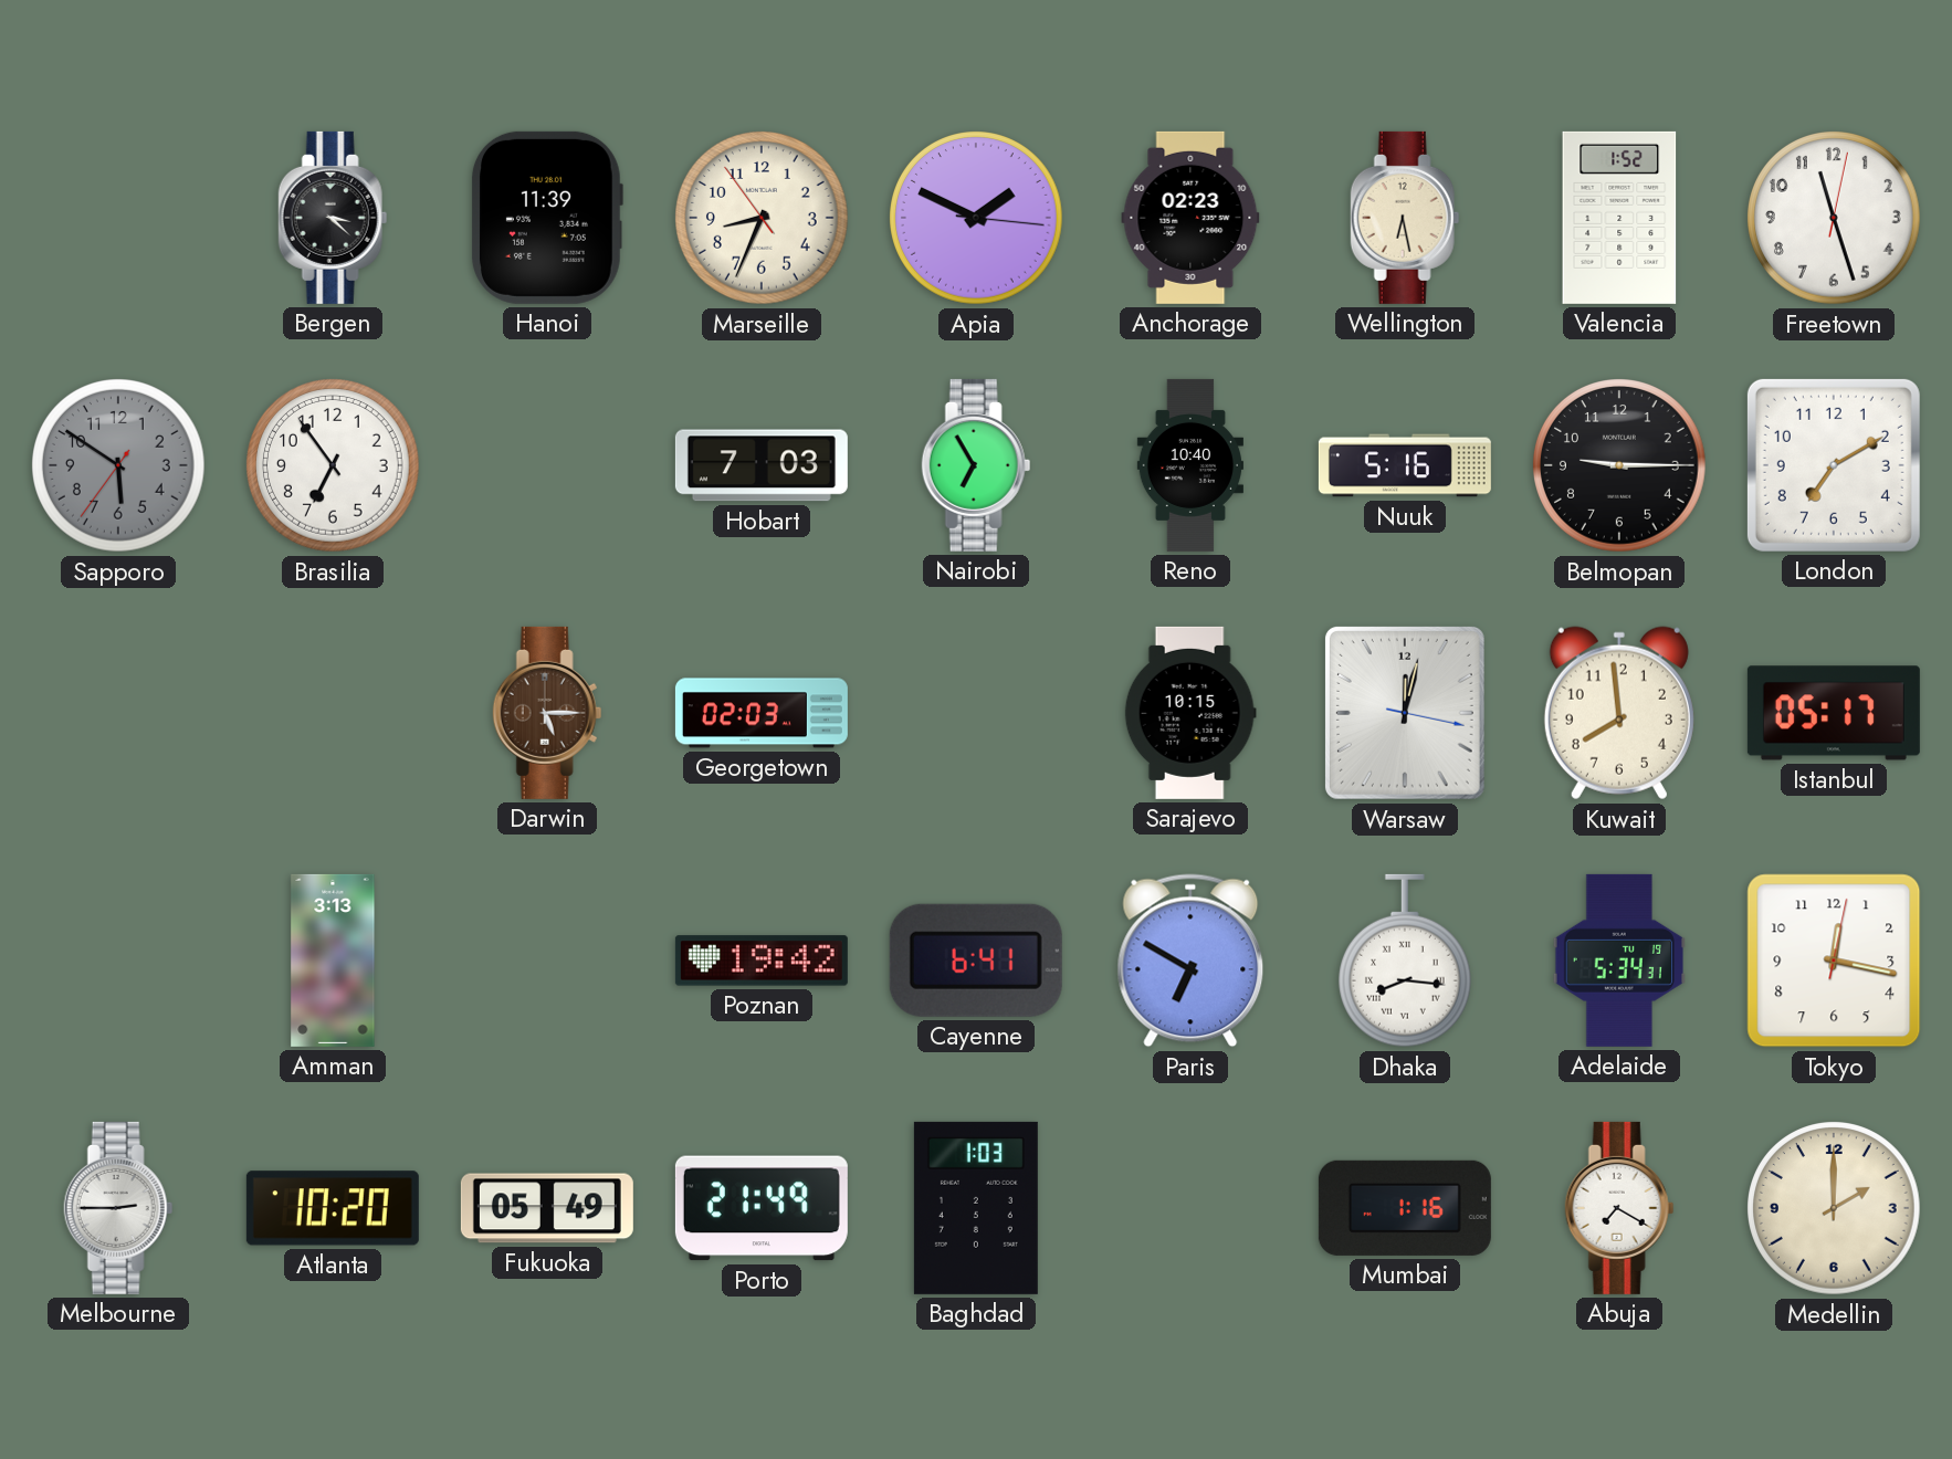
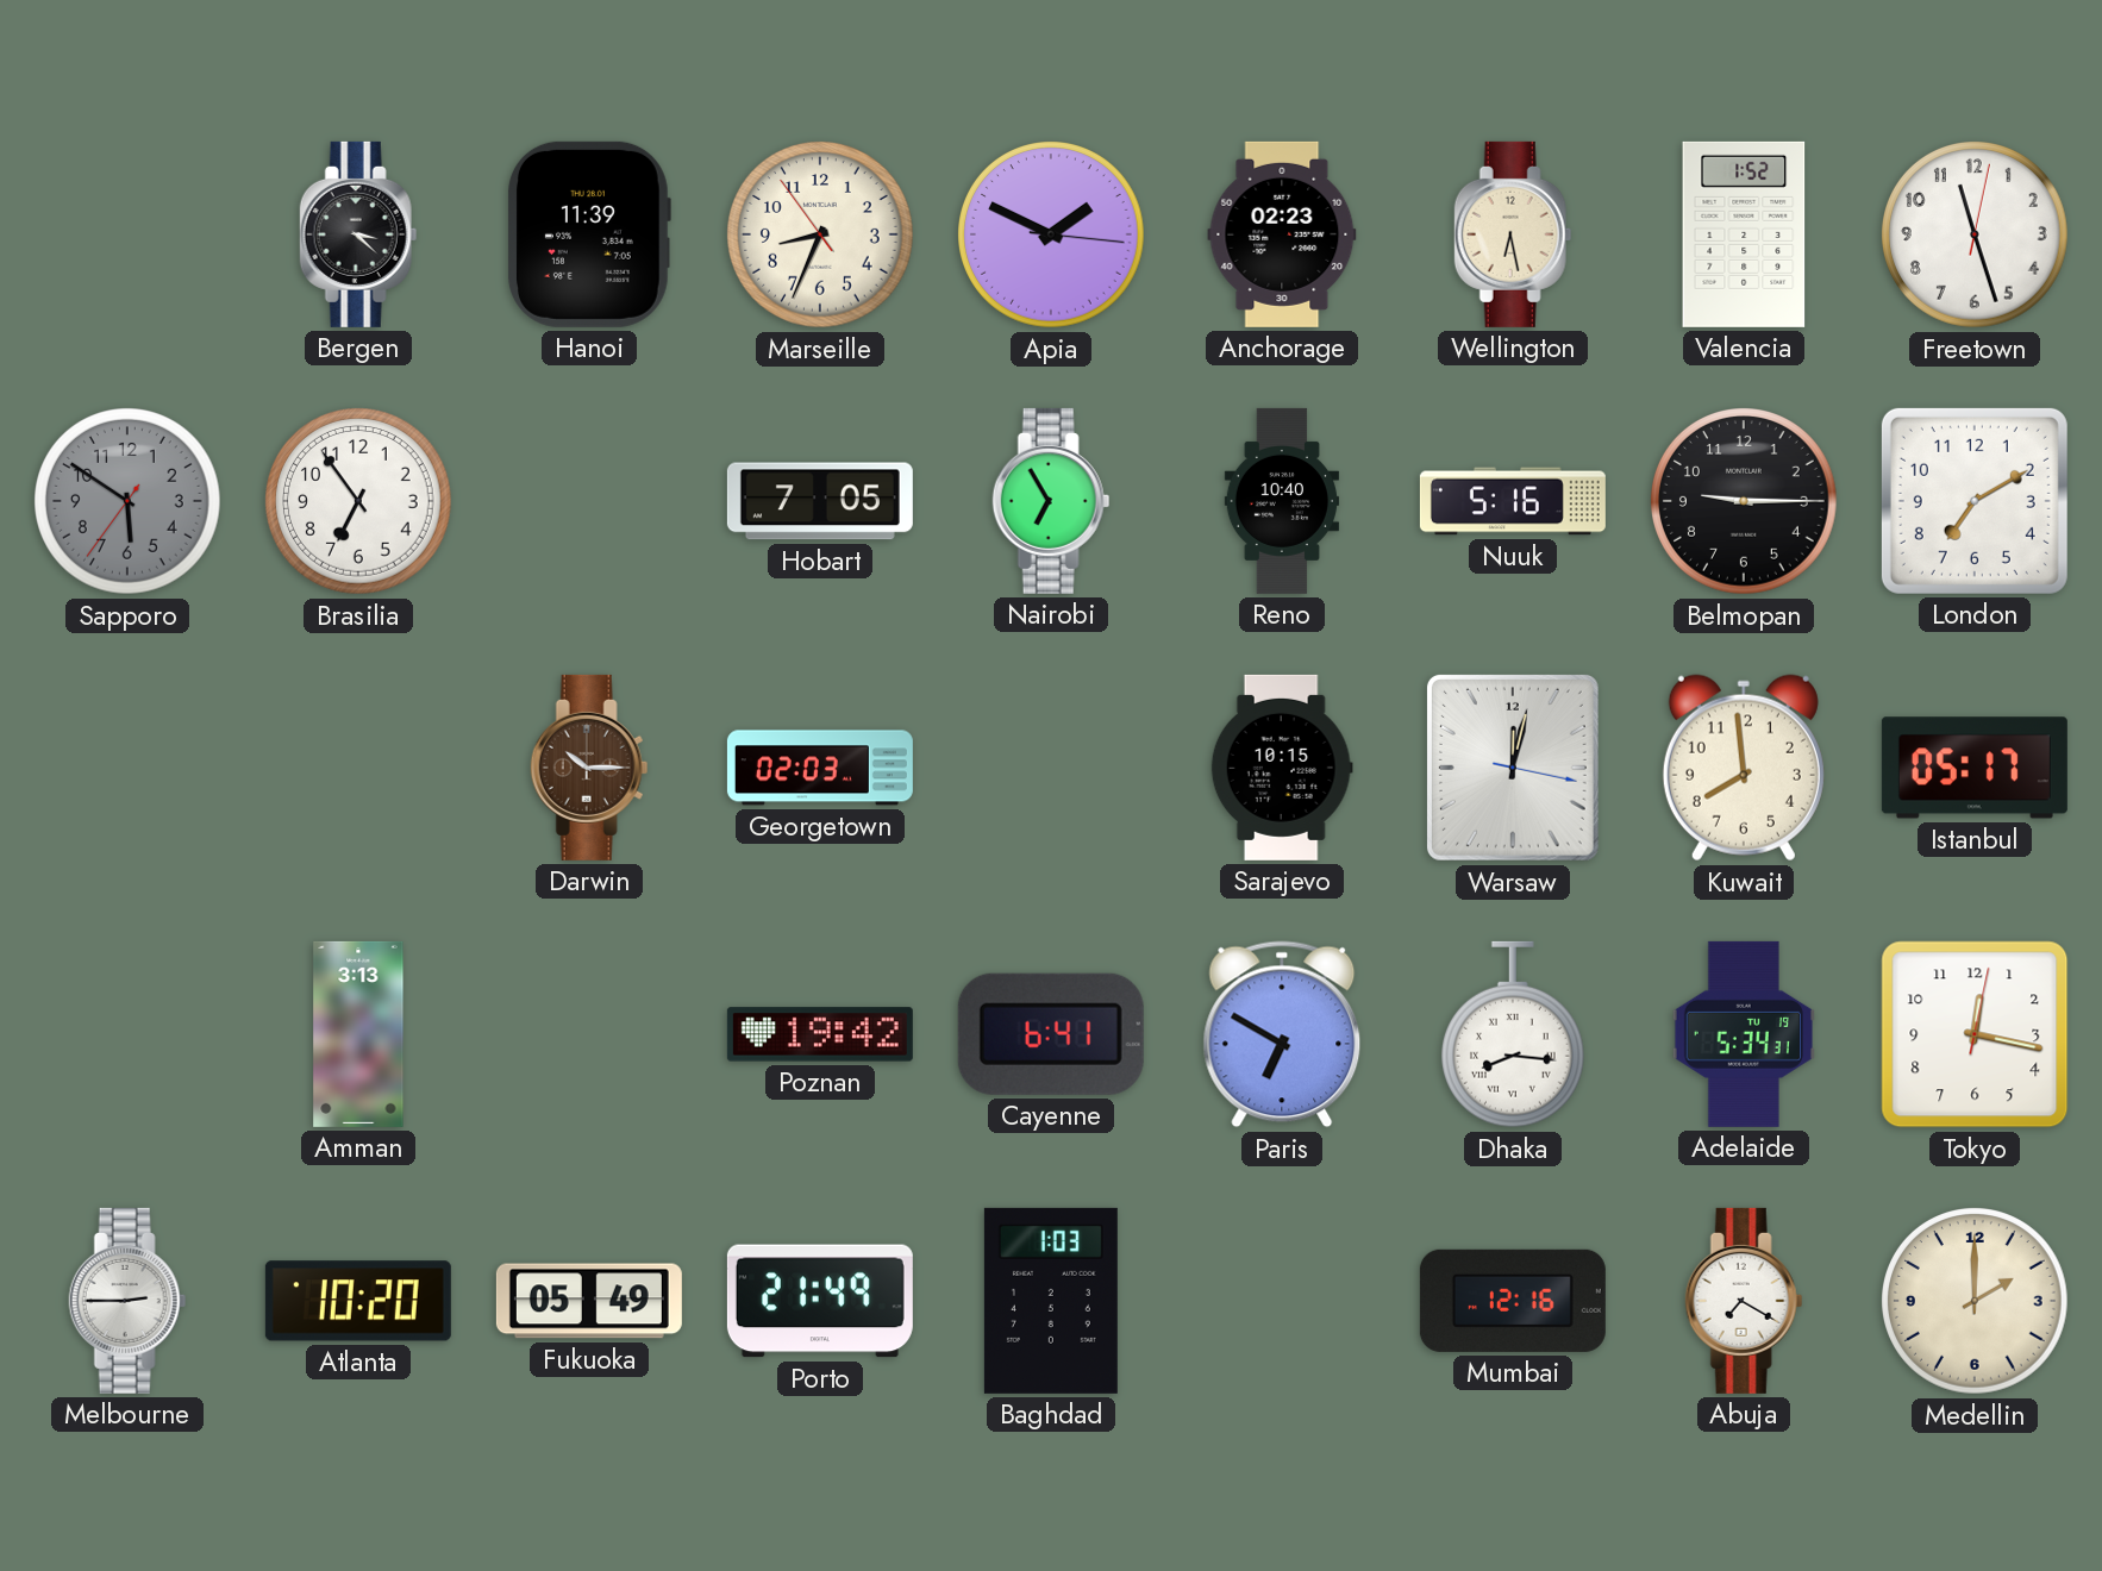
Hobart: 7:03 -> 7:05
Darwin: 5:15 -> 10:15
Mumbai: 1:16 -> 12:16
